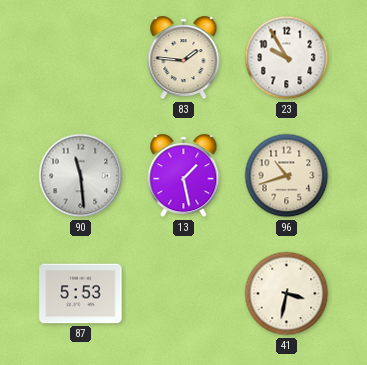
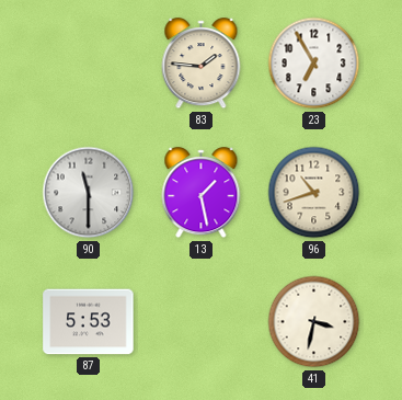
23: 9:55 -> 6:55
90: 11:29 -> 11:30
